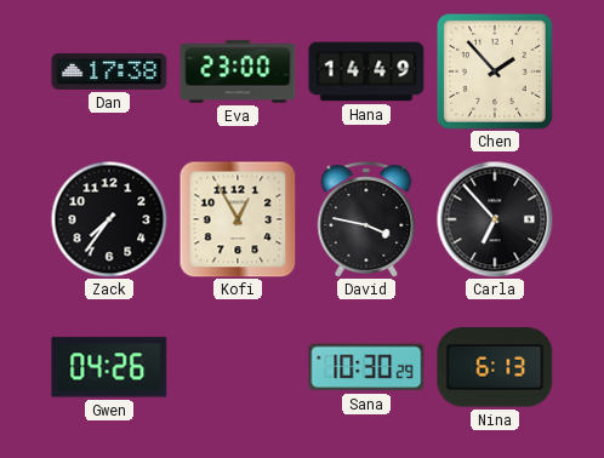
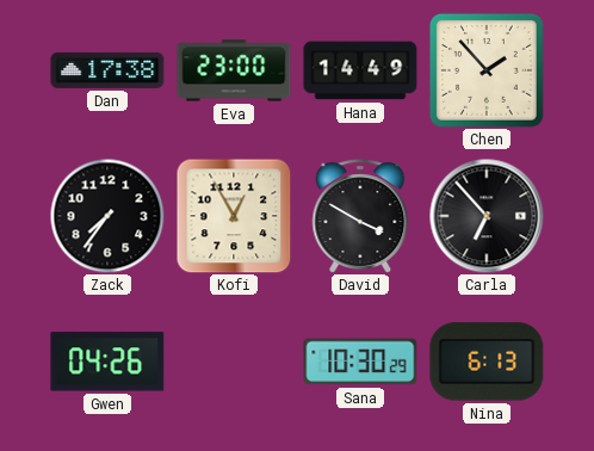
David: 3:47 -> 3:50
